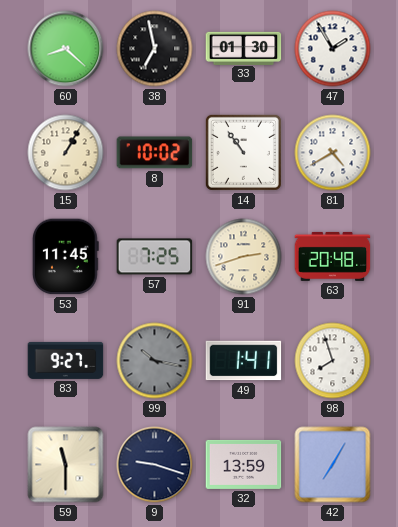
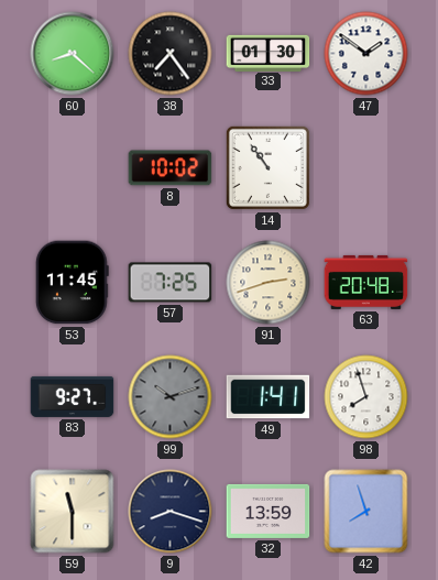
38: 6:58 -> 7:24
47: 1:55 -> 1:51
15: 1:05 -> none
81: 4:40 -> none
99: 10:17 -> 10:12
9: 9:18 -> 8:18
42: 7:05 -> 7:57
